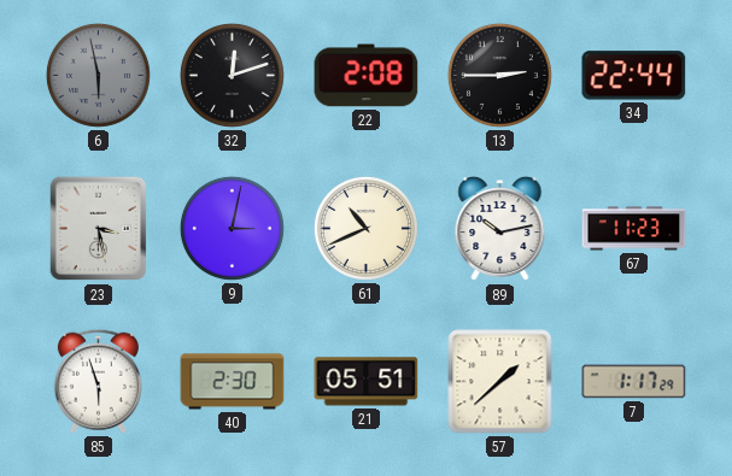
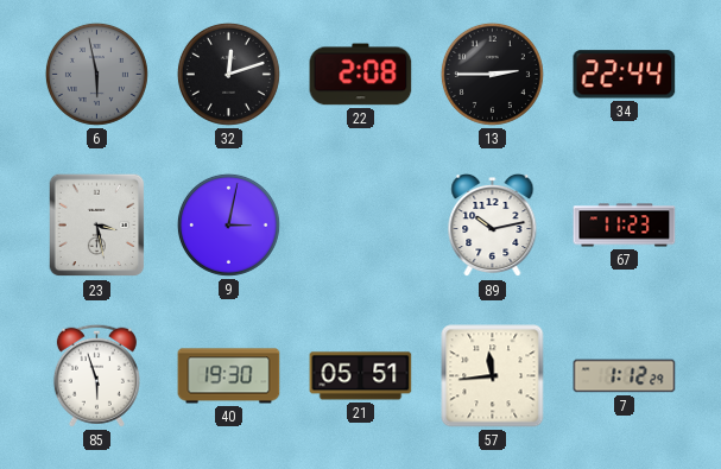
61: 10:41 -> none
40: 2:30 -> 19:30
57: 1:38 -> 11:44
7: 1:17 -> 1:12
